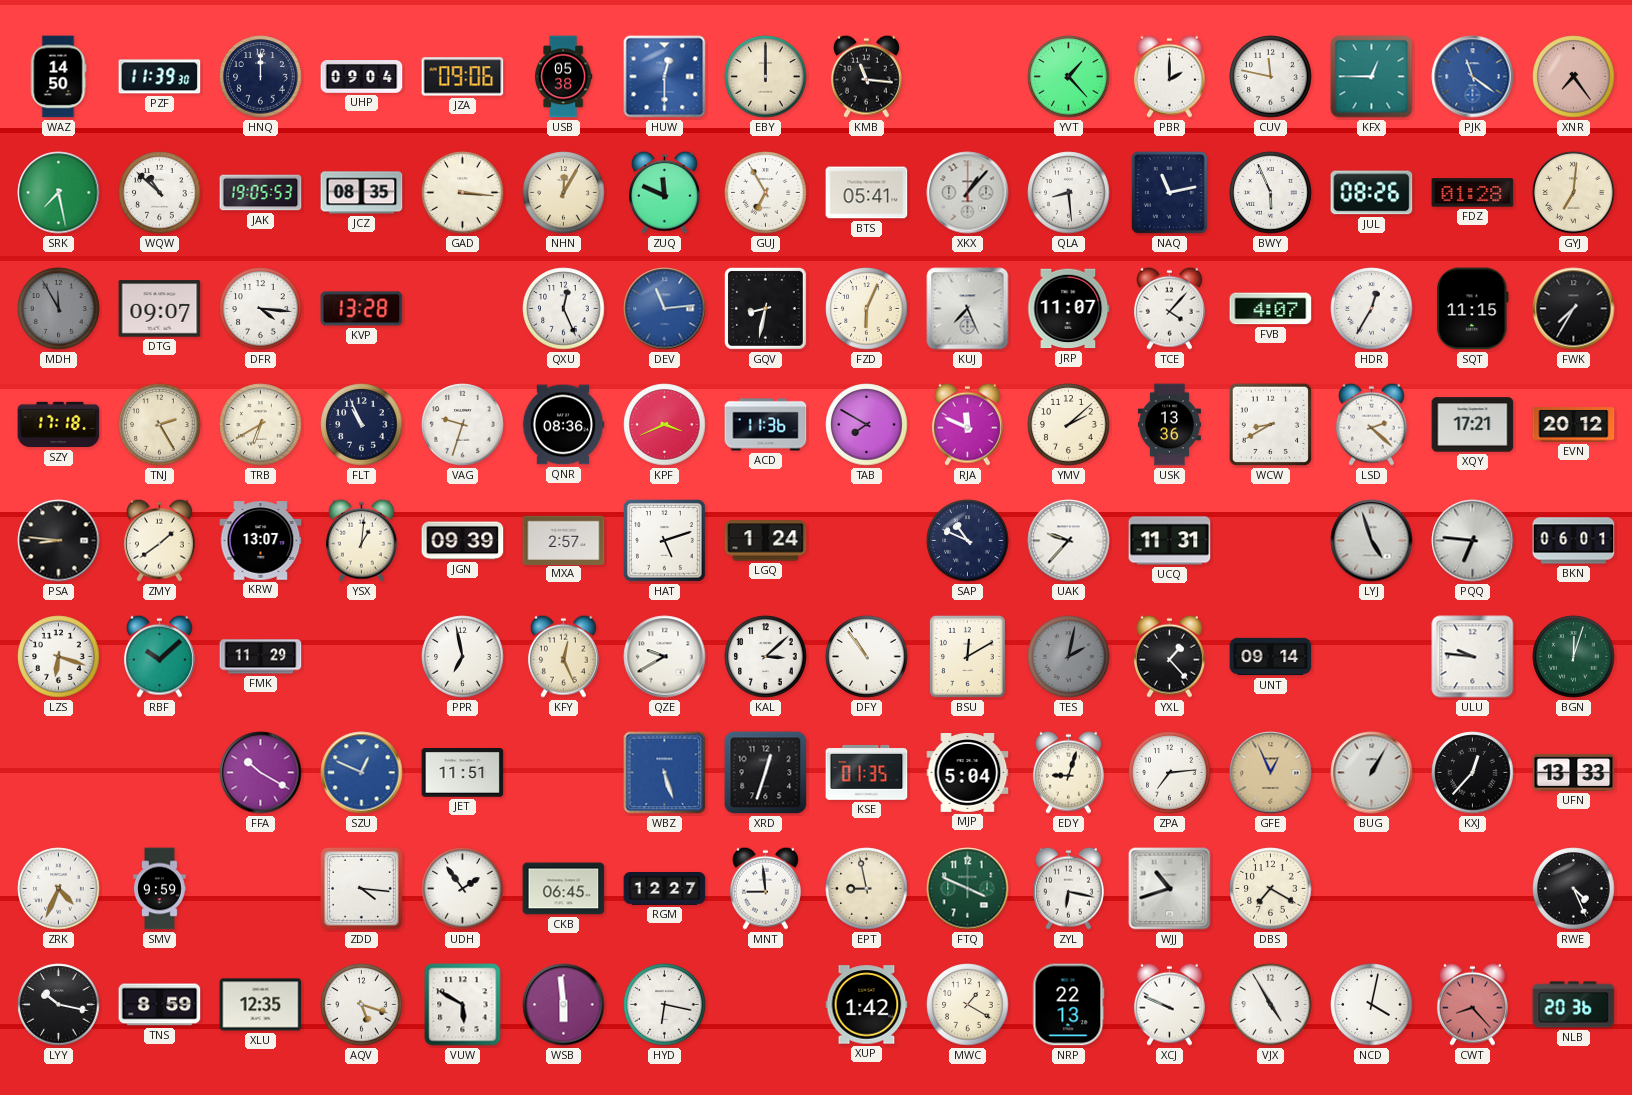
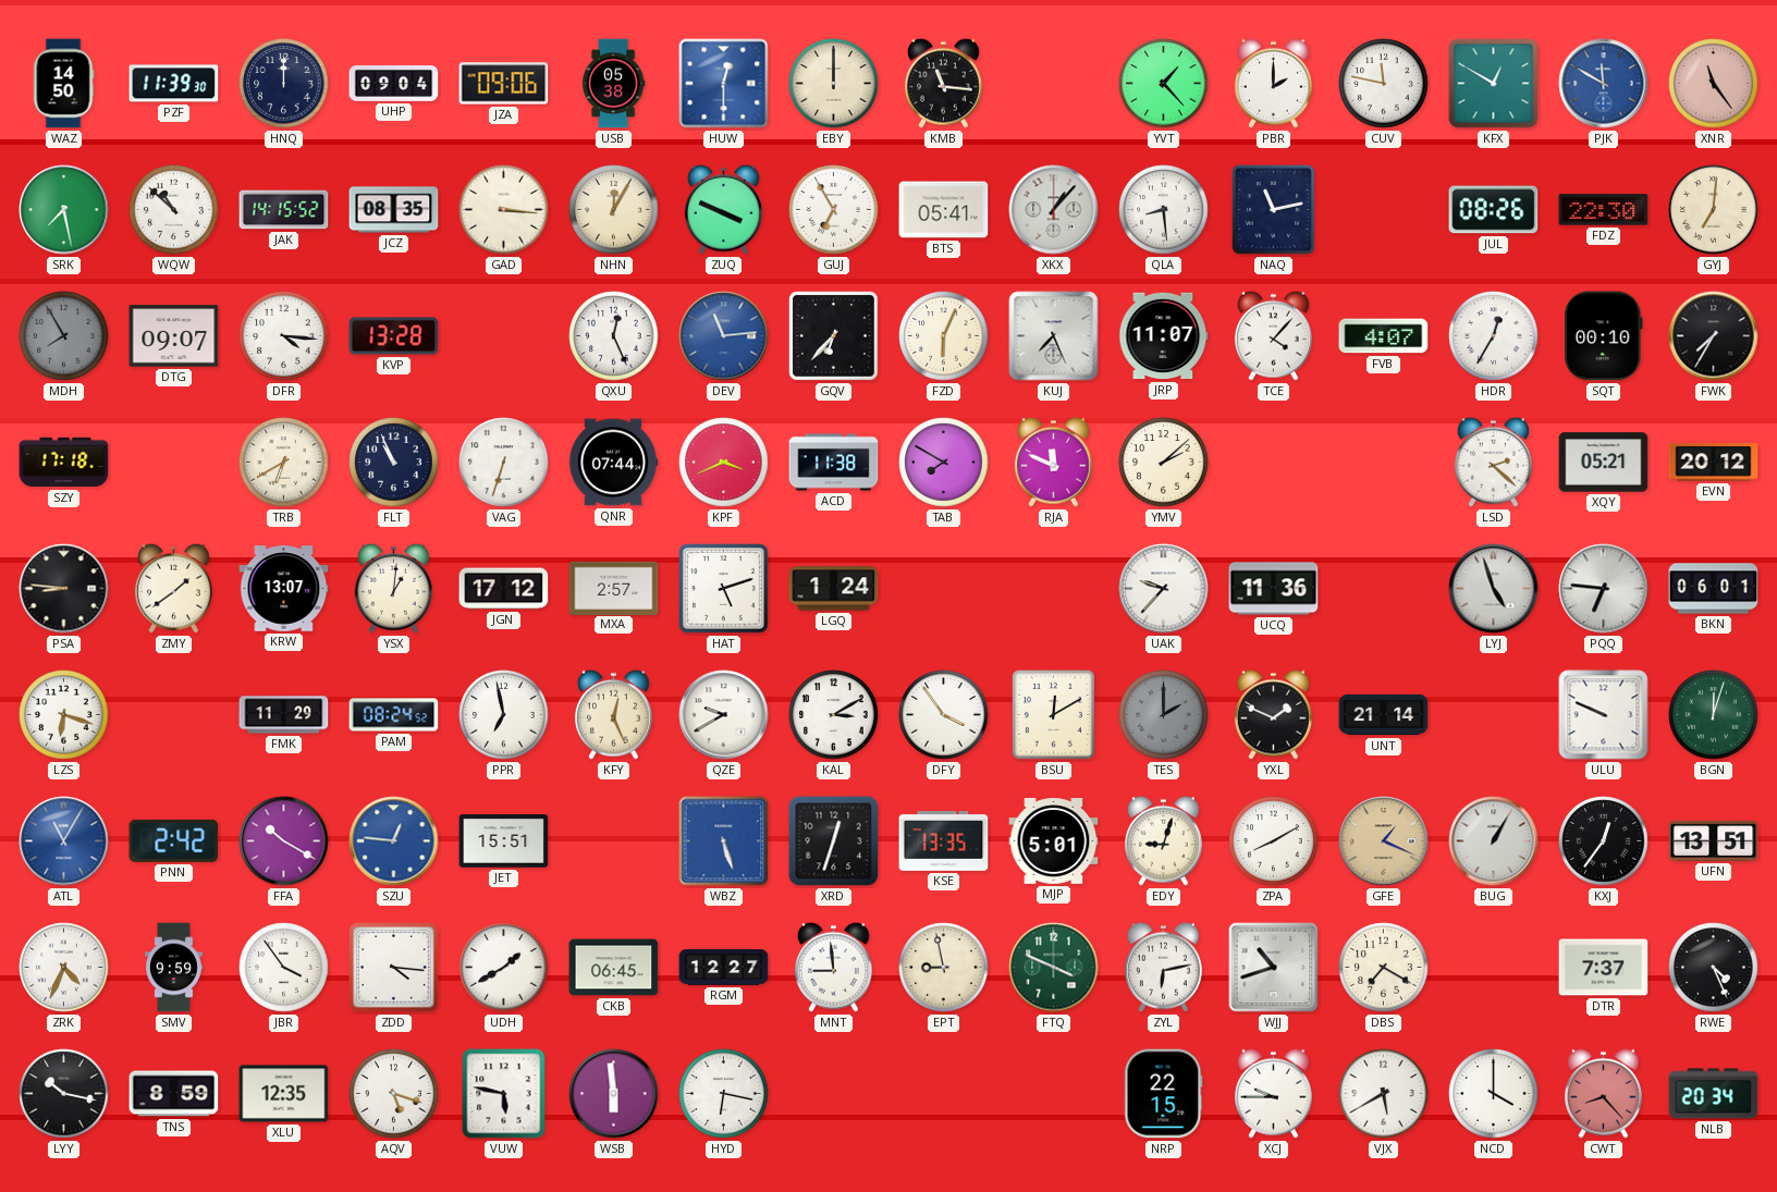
KFX: 12:45 -> 12:50
PJK: 11:21 -> 11:50
XNR: 7:24 -> 11:24
JAK: 19:05 -> 14:15
ZUQ: 11:49 -> 3:49
BWY: 5:56 -> none
FDZ: 01:28 -> 22:30
MDH: 11:55 -> 7:55
GQV: 8:32 -> 6:37
SQT: 11:15 -> 00:10
TNJ: 2:25 -> none
VAG: 9:33 -> 6:33
QNR: 08:36 -> 07:44
ACD: 11:36 -> 11:38
USK: 13:36 -> none
WCW: 8:40 -> none
XQY: 17:21 -> 05:21
JGN: 09:39 -> 17:12
SAP: 10:49 -> none
UCQ: 11:31 -> 11:36
RBF: 10:08 -> none
PAM: none -> 08:24
KAL: 3:08 -> 3:10
DFY: 10:54 -> 3:54
TES: 2:02 -> 2:00
YXL: 1:23 -> 1:49
UNT: 09:14 -> 21:14
ULU: 9:46 -> 9:49
ATL: none -> 11:05
PNN: none -> 2:42
SZU: 12:49 -> 12:46
JET: 11:51 -> 15:51
KSE: 01:35 -> 13:35
MJP: 5:04 -> 5:01
ZPA: 7:14 -> 8:10
GFE: 12:56 -> 1:19
KXJ: 12:37 -> 12:36
UFN: 13:33 -> 13:51
JBR: none -> 3:54
UDH: 1:54 -> 1:40
ZYL: 6:17 -> 6:13
DTR: none -> 7:37
VUW: 5:50 -> 5:47
XUP: 1:42 -> none
MWC: 1:20 -> none
NRP: 22:13 -> 22:15
XCJ: 9:49 -> 9:45
VJX: 4:55 -> 5:40
NCD: 4:02 -> 4:00
NLB: 20:36 -> 20:34
